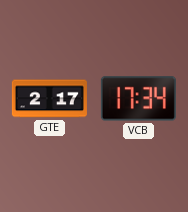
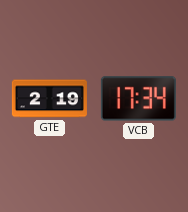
GTE: 2:17 -> 2:19
